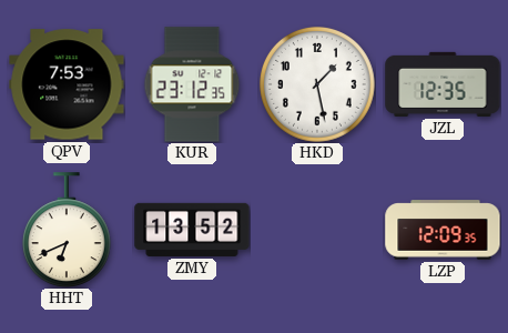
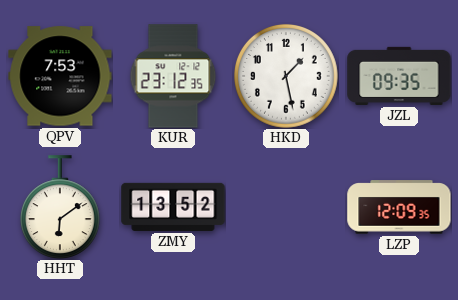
JZL: 12:35 -> 09:35
HHT: 6:41 -> 6:09
